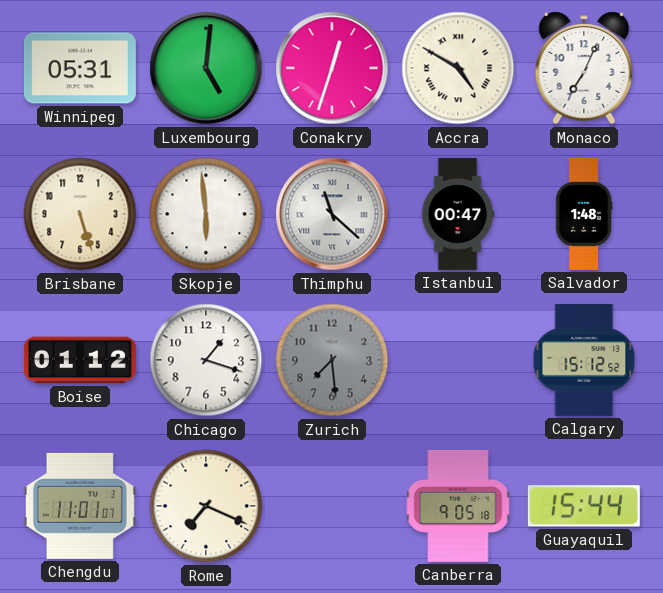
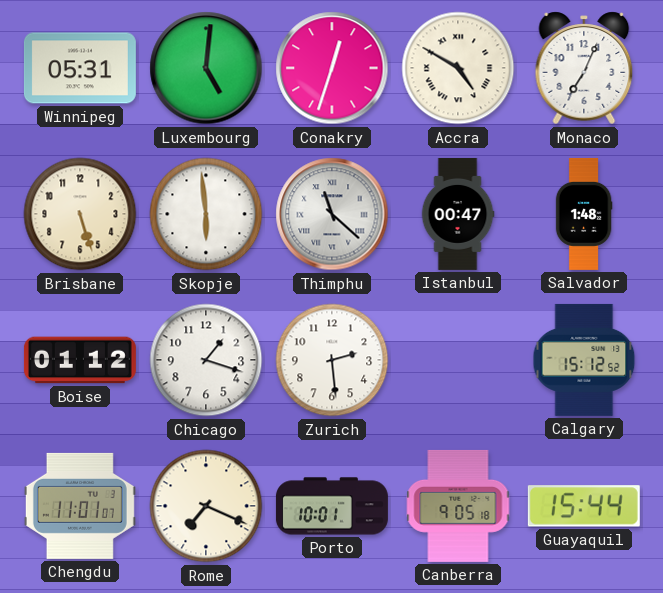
Zurich: 7:29 -> 2:29
Zurich dial: grey -> white
Porto: none -> 10:01
